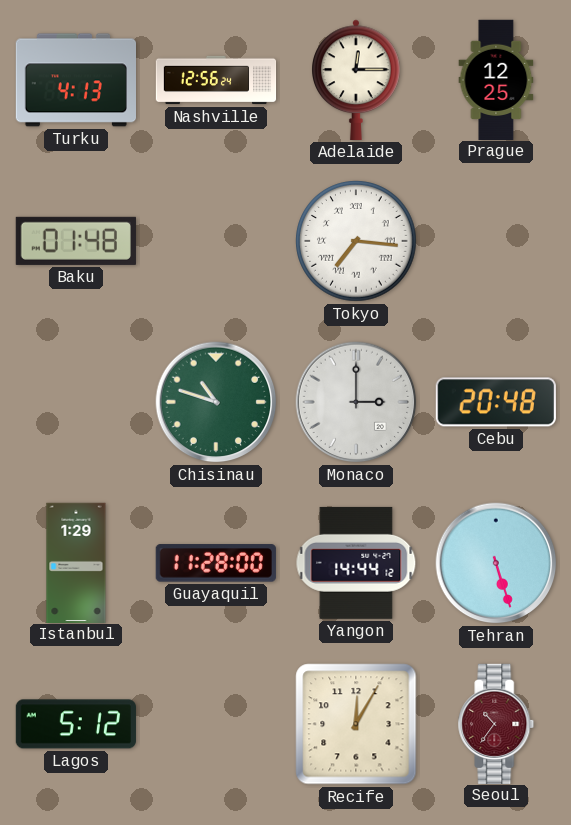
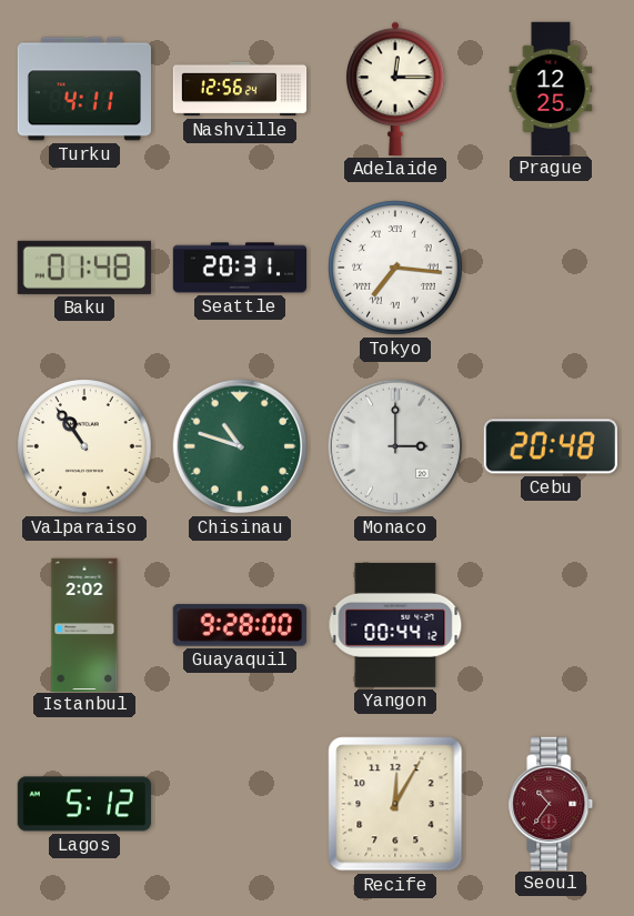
Turku: 4:13 -> 4:11
Seattle: none -> 20:31
Valparaiso: none -> 10:54
Istanbul: 1:29 -> 2:02
Guayaquil: 11:28 -> 9:28
Yangon: 14:44 -> 00:44
Tehran: 5:27 -> none
